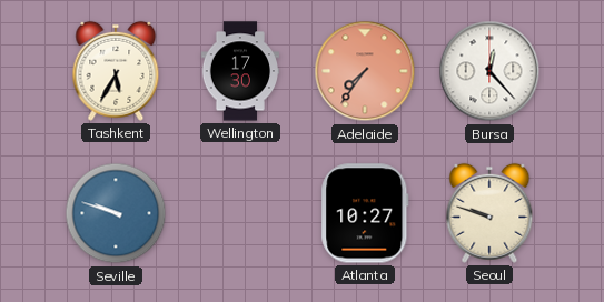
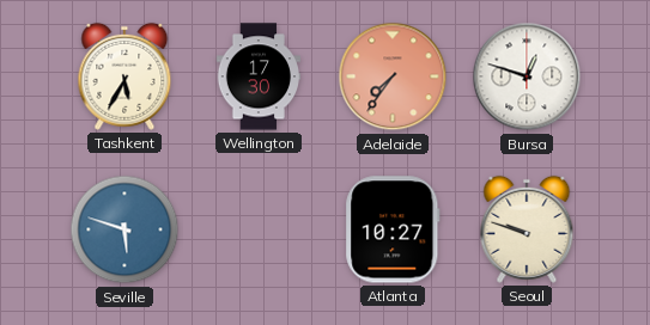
Bursa: 12:23 -> 12:48
Seville: 9:48 -> 5:48
